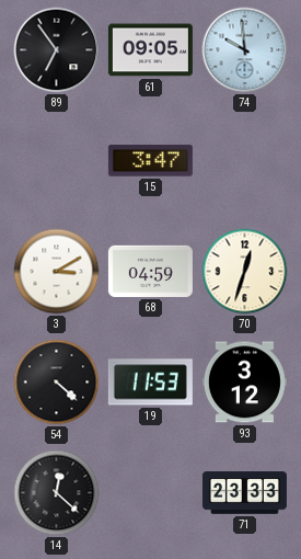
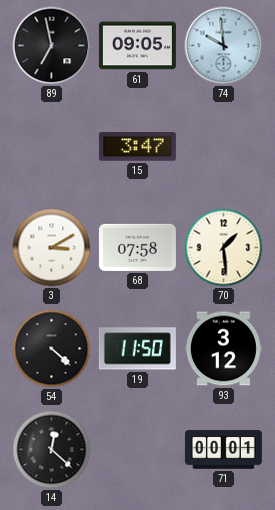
89: 6:54 -> 6:58
68: 04:59 -> 07:58
70: 12:33 -> 1:29
19: 11:53 -> 11:50
71: 23:33 -> 00:01
